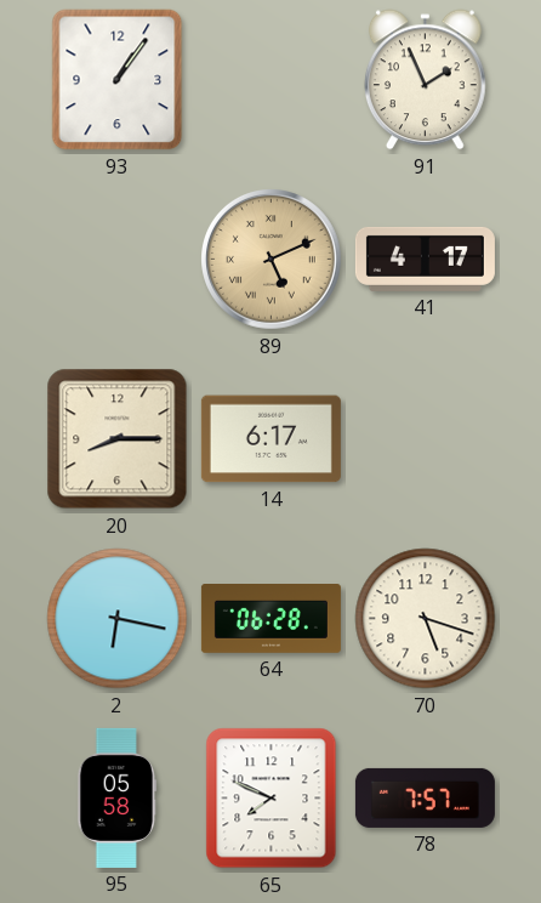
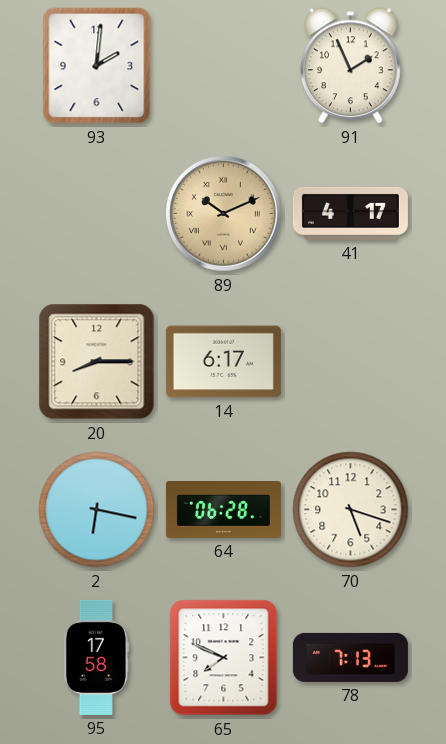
93: 1:06 -> 2:01
89: 5:11 -> 10:11
95: 05:58 -> 17:58
78: 7:57 -> 7:13
